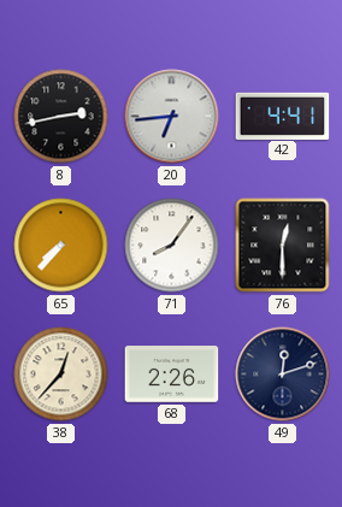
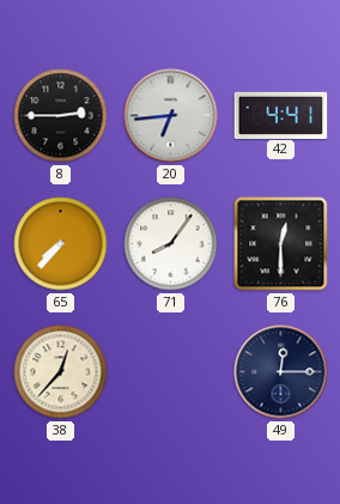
8: 2:43 -> 2:45
68: 2:26 -> none
49: 12:12 -> 12:15
